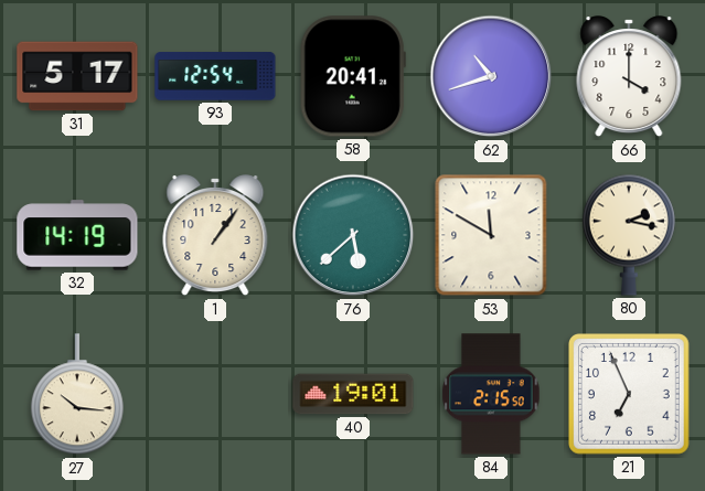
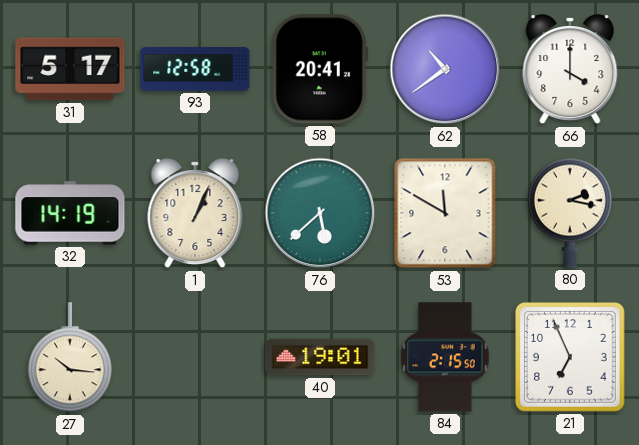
93: 12:54 -> 12:58
62: 10:42 -> 10:39
1: 1:06 -> 1:04
